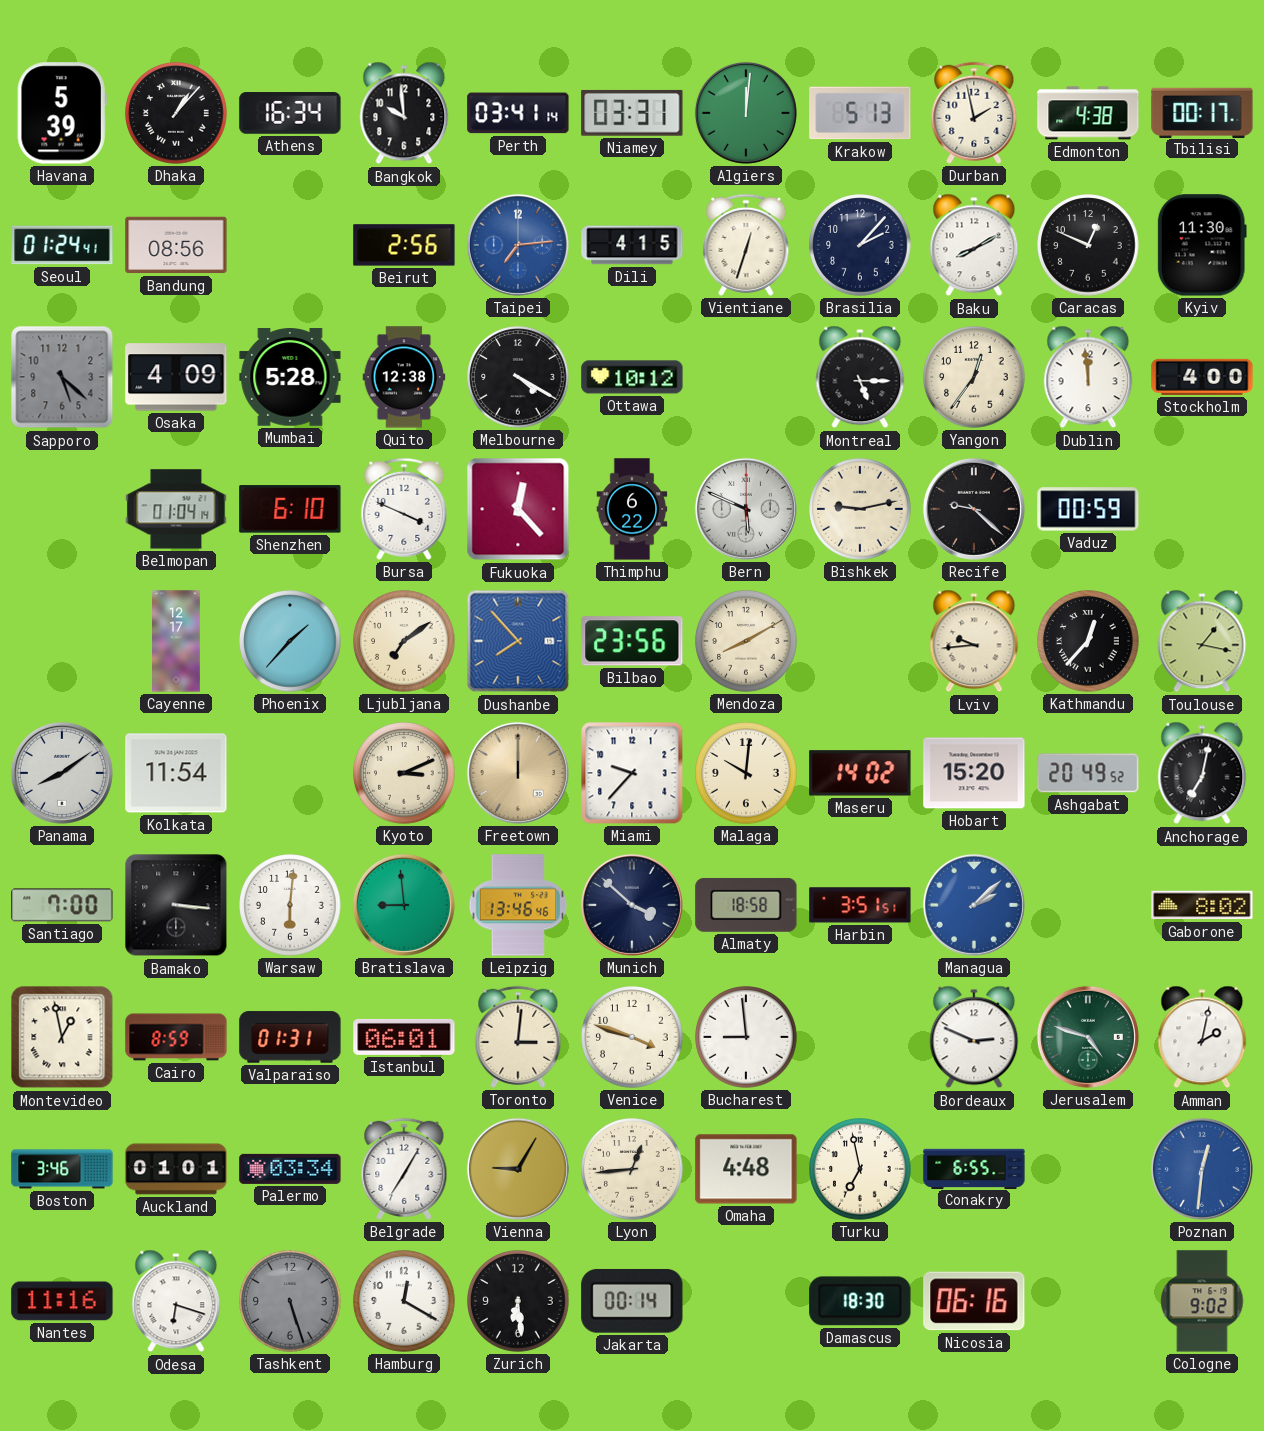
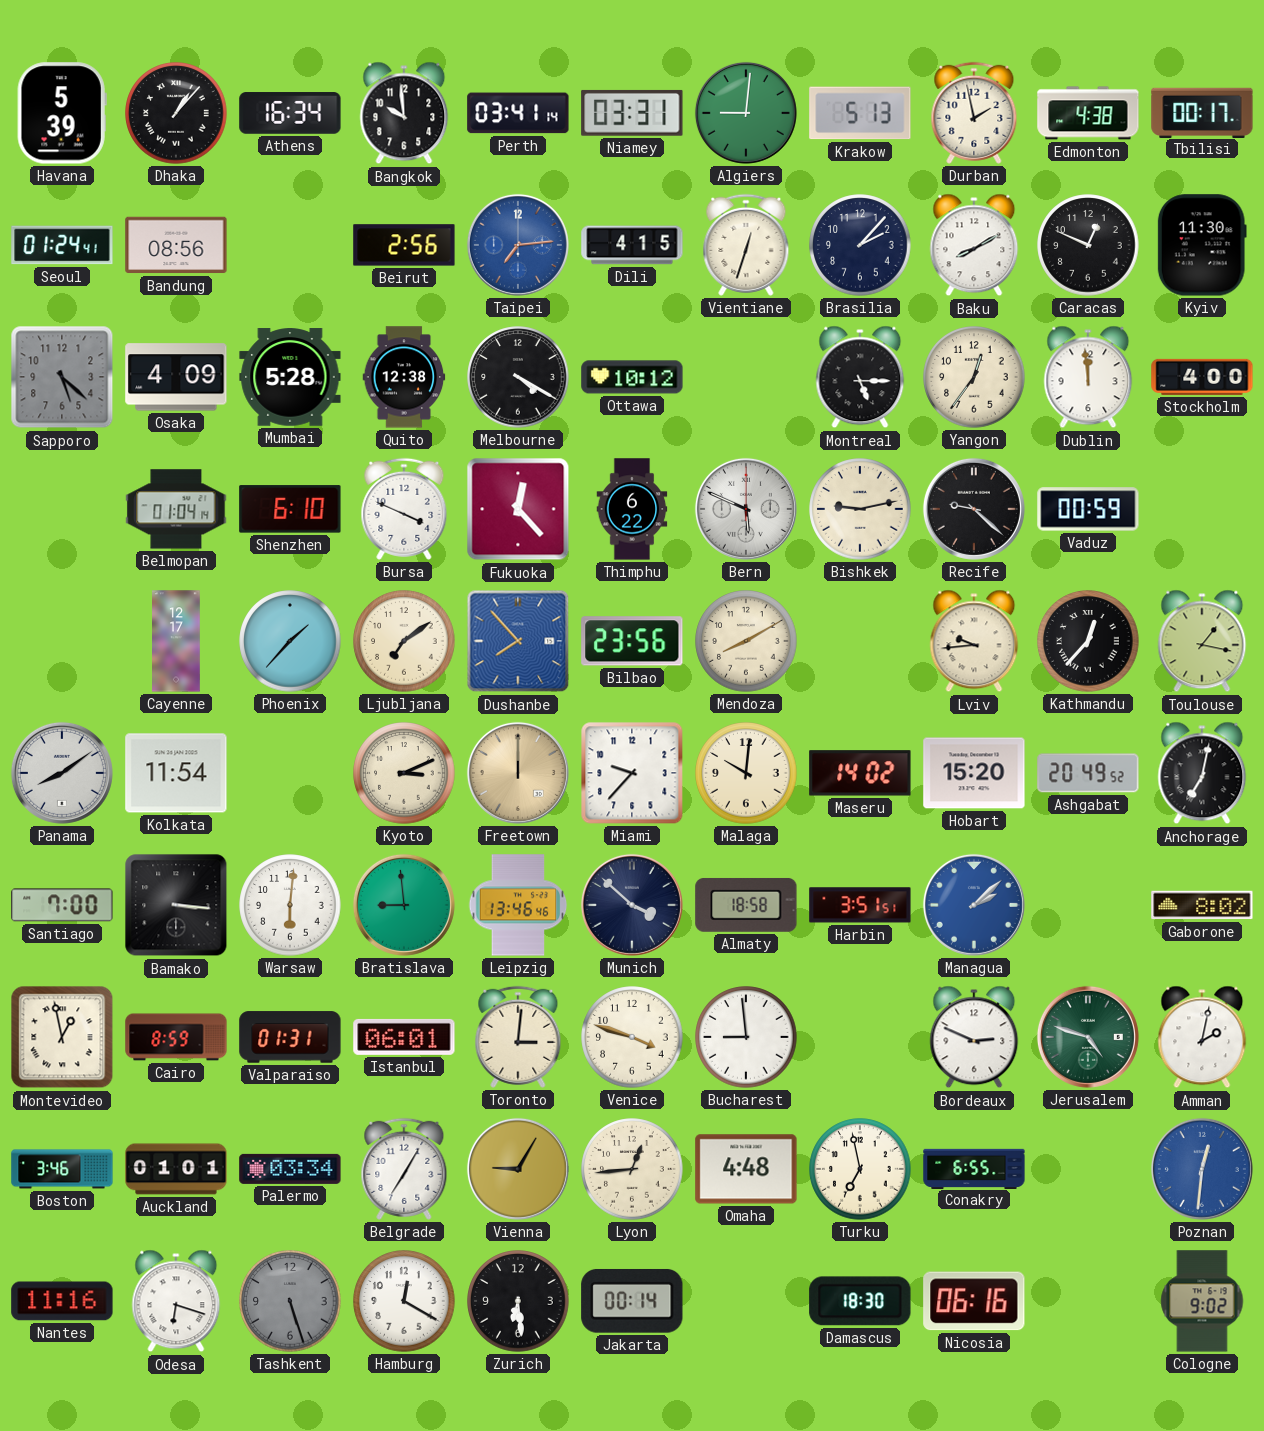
Algiers: 12:01 -> 9:01
